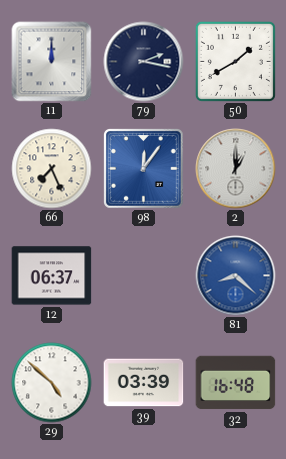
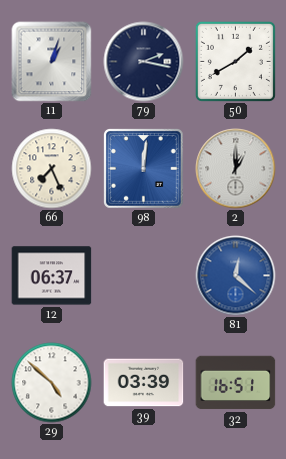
11: 12:00 -> 1:03
98: 12:06 -> 12:01
81: 8:22 -> 12:22
32: 16:48 -> 16:51
